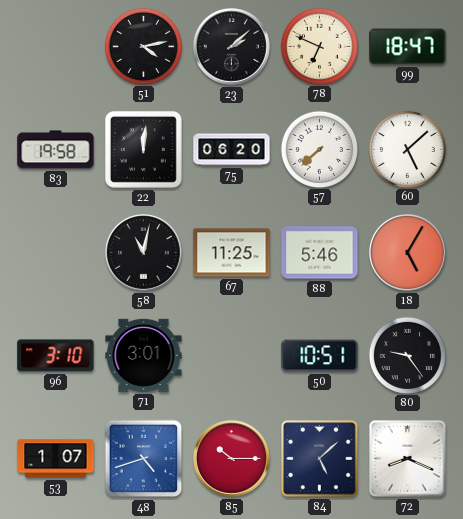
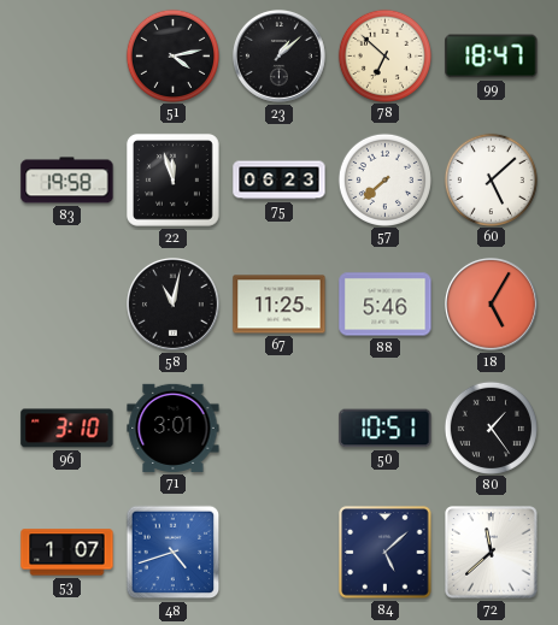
23: 2:08 -> 1:08
78: 6:49 -> 6:52
22: 12:01 -> 11:57
75: 06:20 -> 06:23
80: 9:24 -> 1:24
85: 10:15 -> none
72: 8:19 -> 11:38
